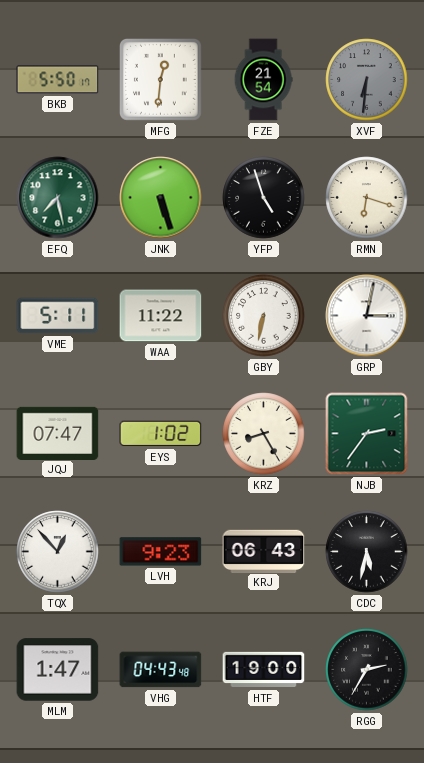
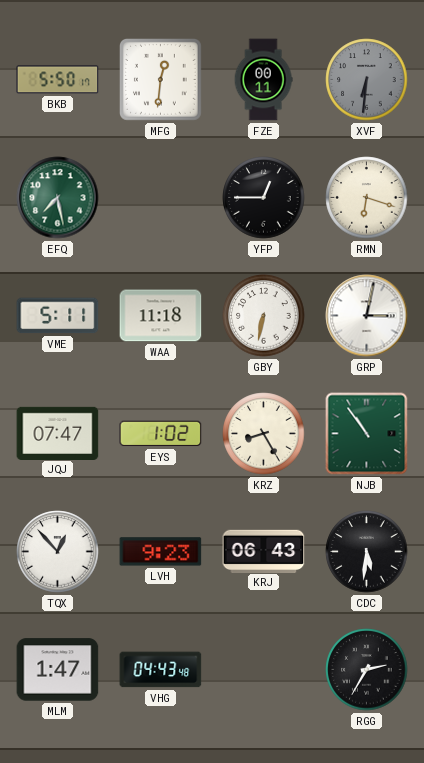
FZE: 21:54 -> 00:11
JNK: 5:27 -> none
YFP: 4:57 -> 12:45
WAA: 11:22 -> 11:18
NJB: 2:36 -> 10:54
CDC: 5:32 -> 5:31
HTF: 19:00 -> none
